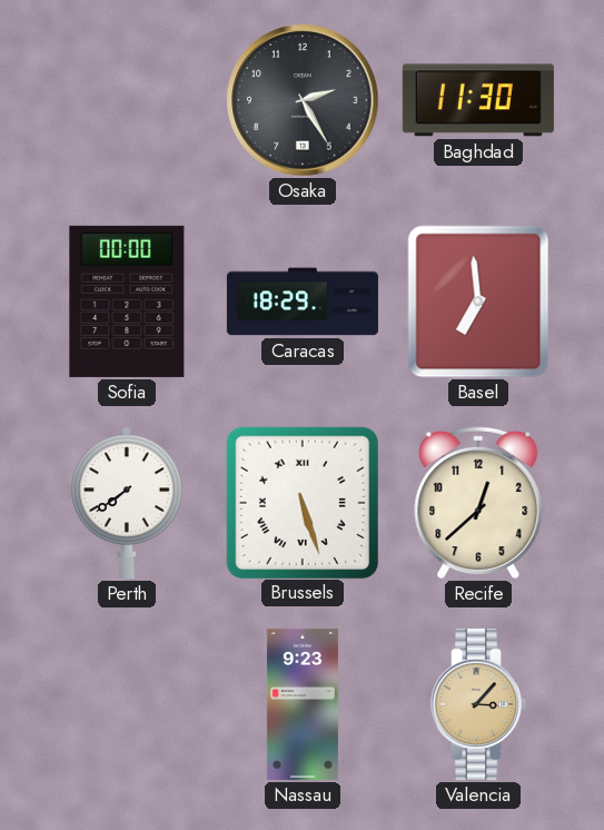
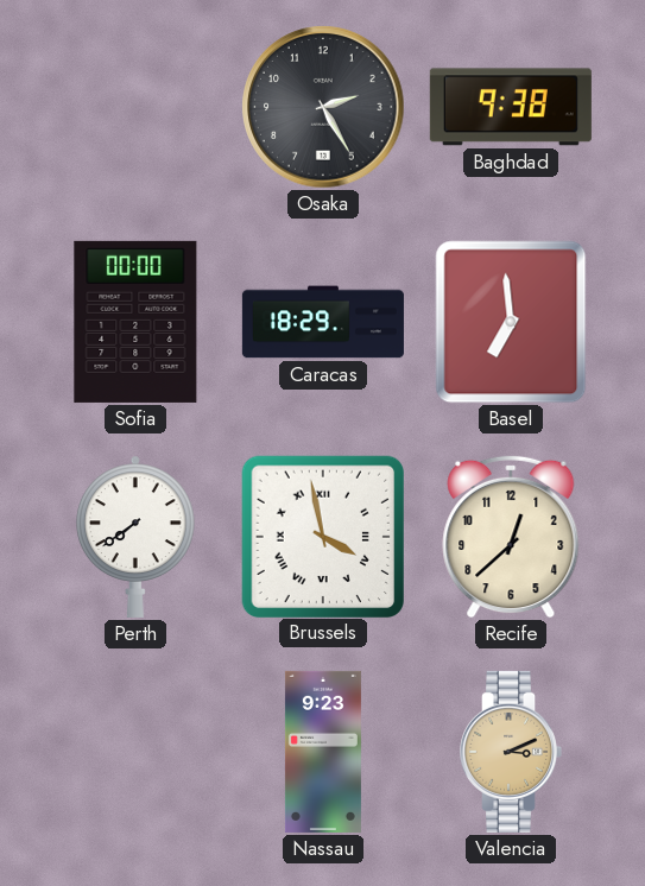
Baghdad: 11:30 -> 9:38
Brussels: 5:27 -> 3:58
Valencia: 3:07 -> 3:11
